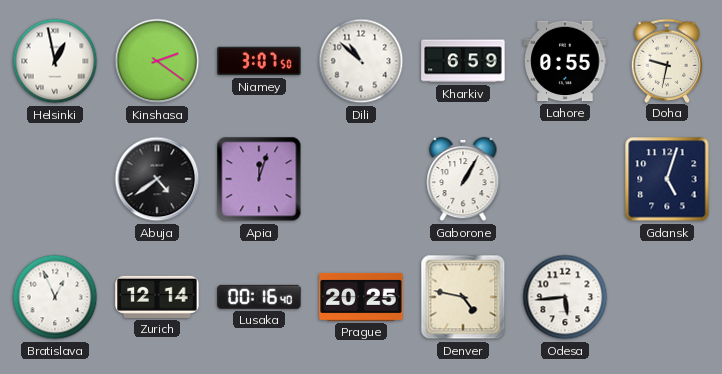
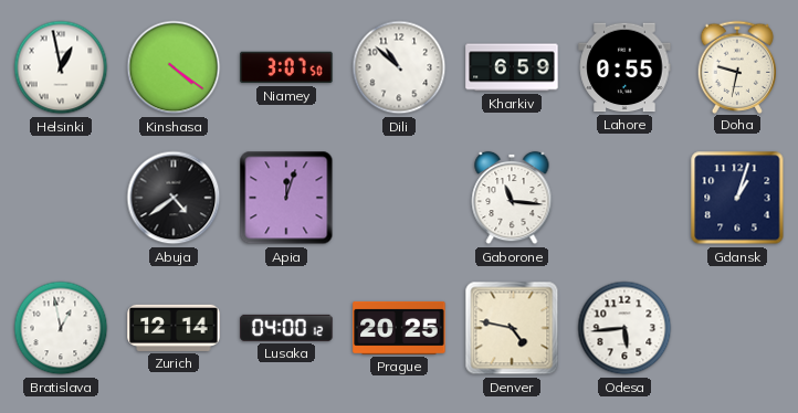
Kinshasa: 2:21 -> 4:21
Gaborone: 1:05 -> 11:16
Gdansk: 5:03 -> 1:03
Bratislava: 12:56 -> 12:58
Lusaka: 00:16 -> 04:00
